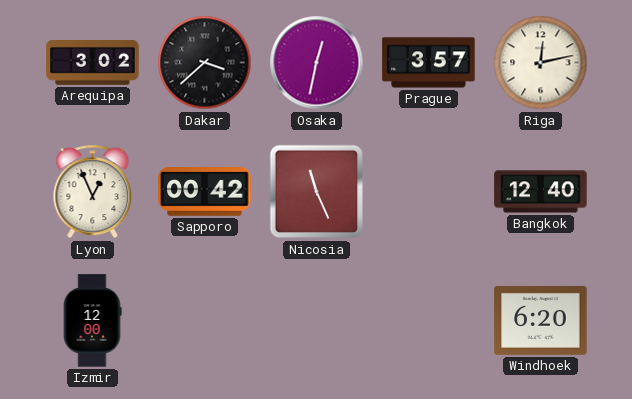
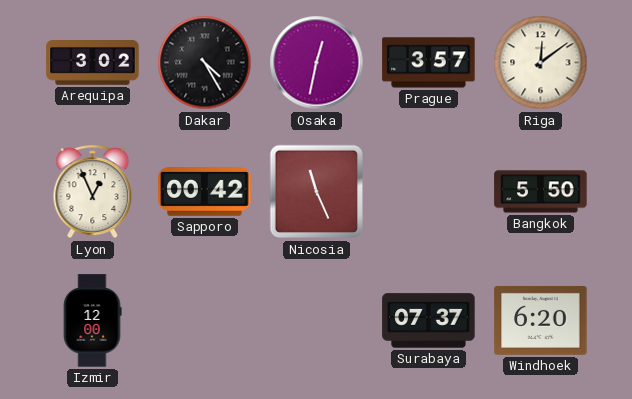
Dakar: 3:38 -> 4:25
Riga: 12:13 -> 12:09
Bangkok: 12:40 -> 5:50
Surabaya: none -> 07:37
